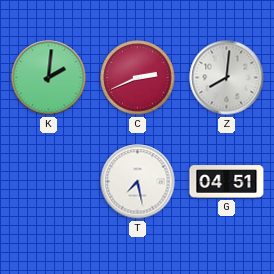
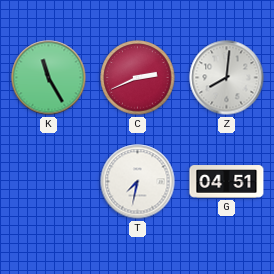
K: 2:01 -> 11:25
T: 7:28 -> 7:32
